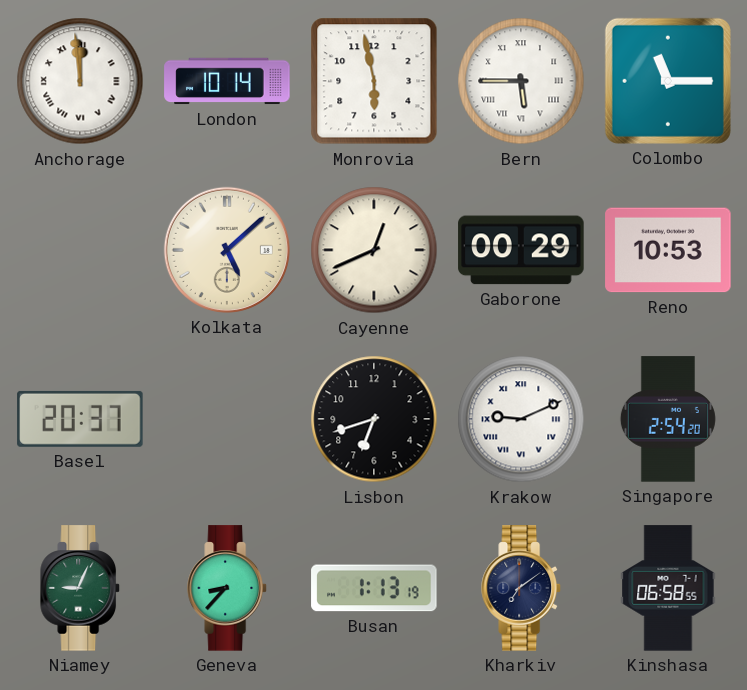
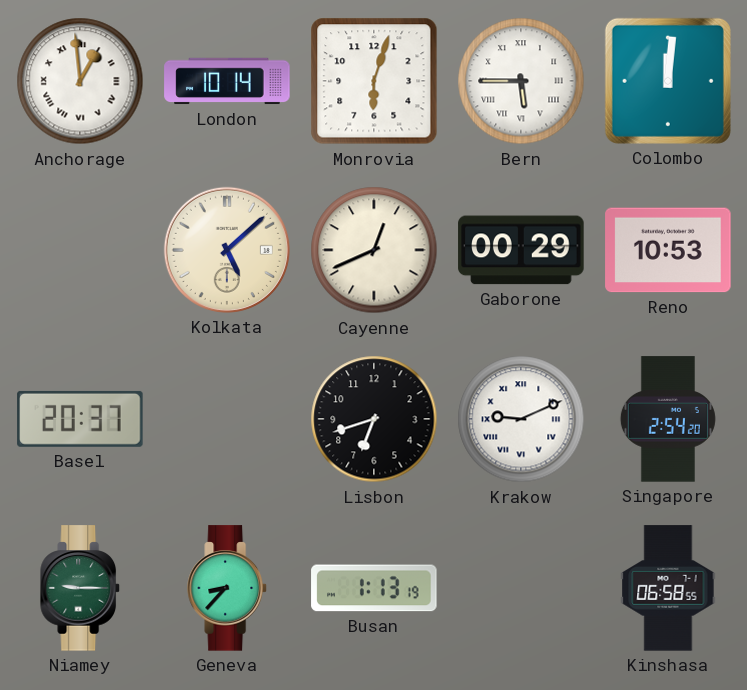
Anchorage: 11:59 -> 12:59
Monrovia: 5:58 -> 6:03
Colombo: 11:15 -> 12:01
Niamey: 9:04 -> 9:15
Kharkiv: 7:09 -> none
